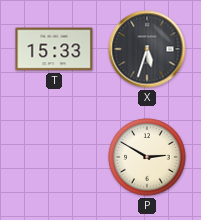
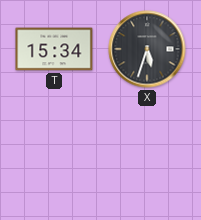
T: 15:33 -> 15:34
P: 2:50 -> none
